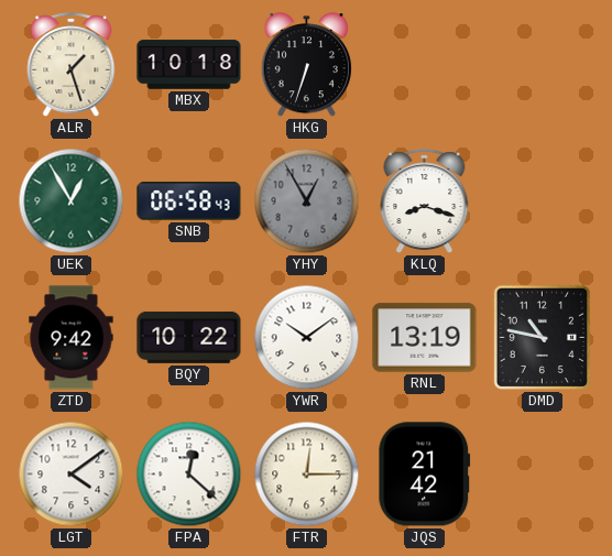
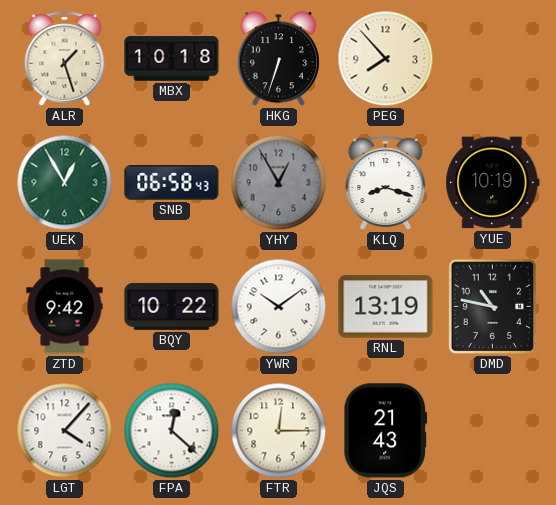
PEG: none -> 7:53
YUE: none -> 10:19
LGT: 4:09 -> 4:07
JQS: 21:42 -> 21:43
